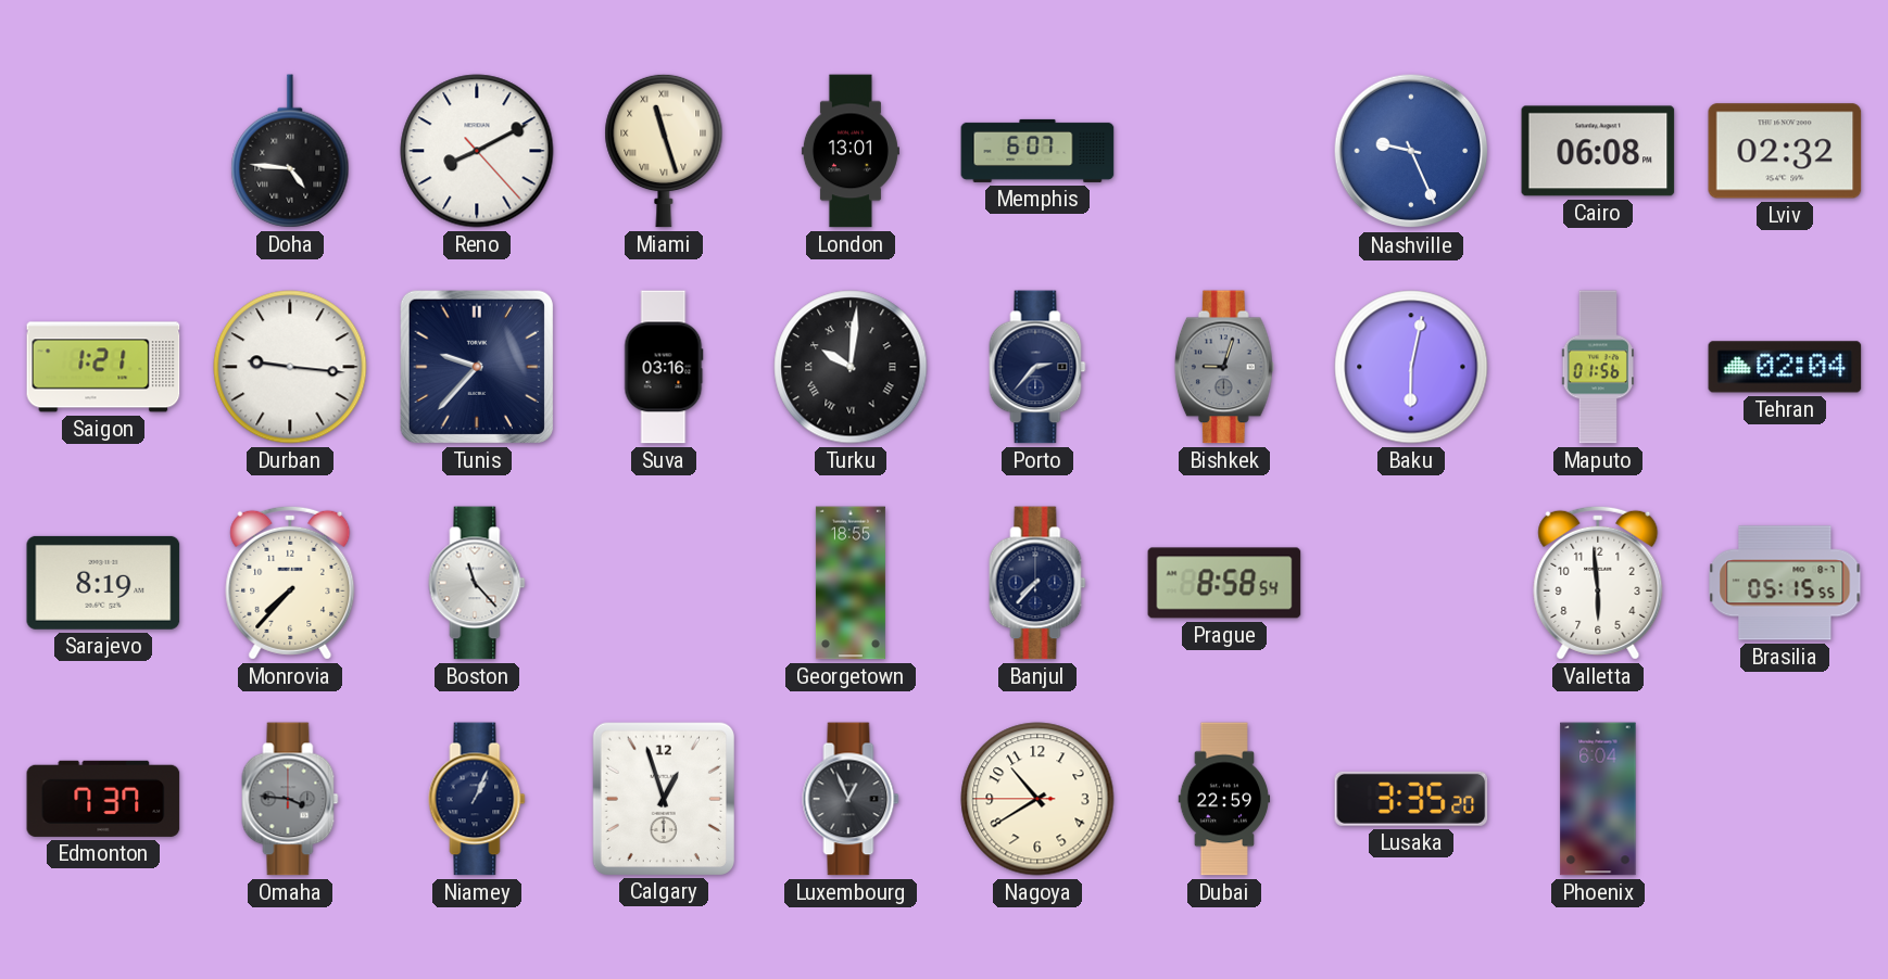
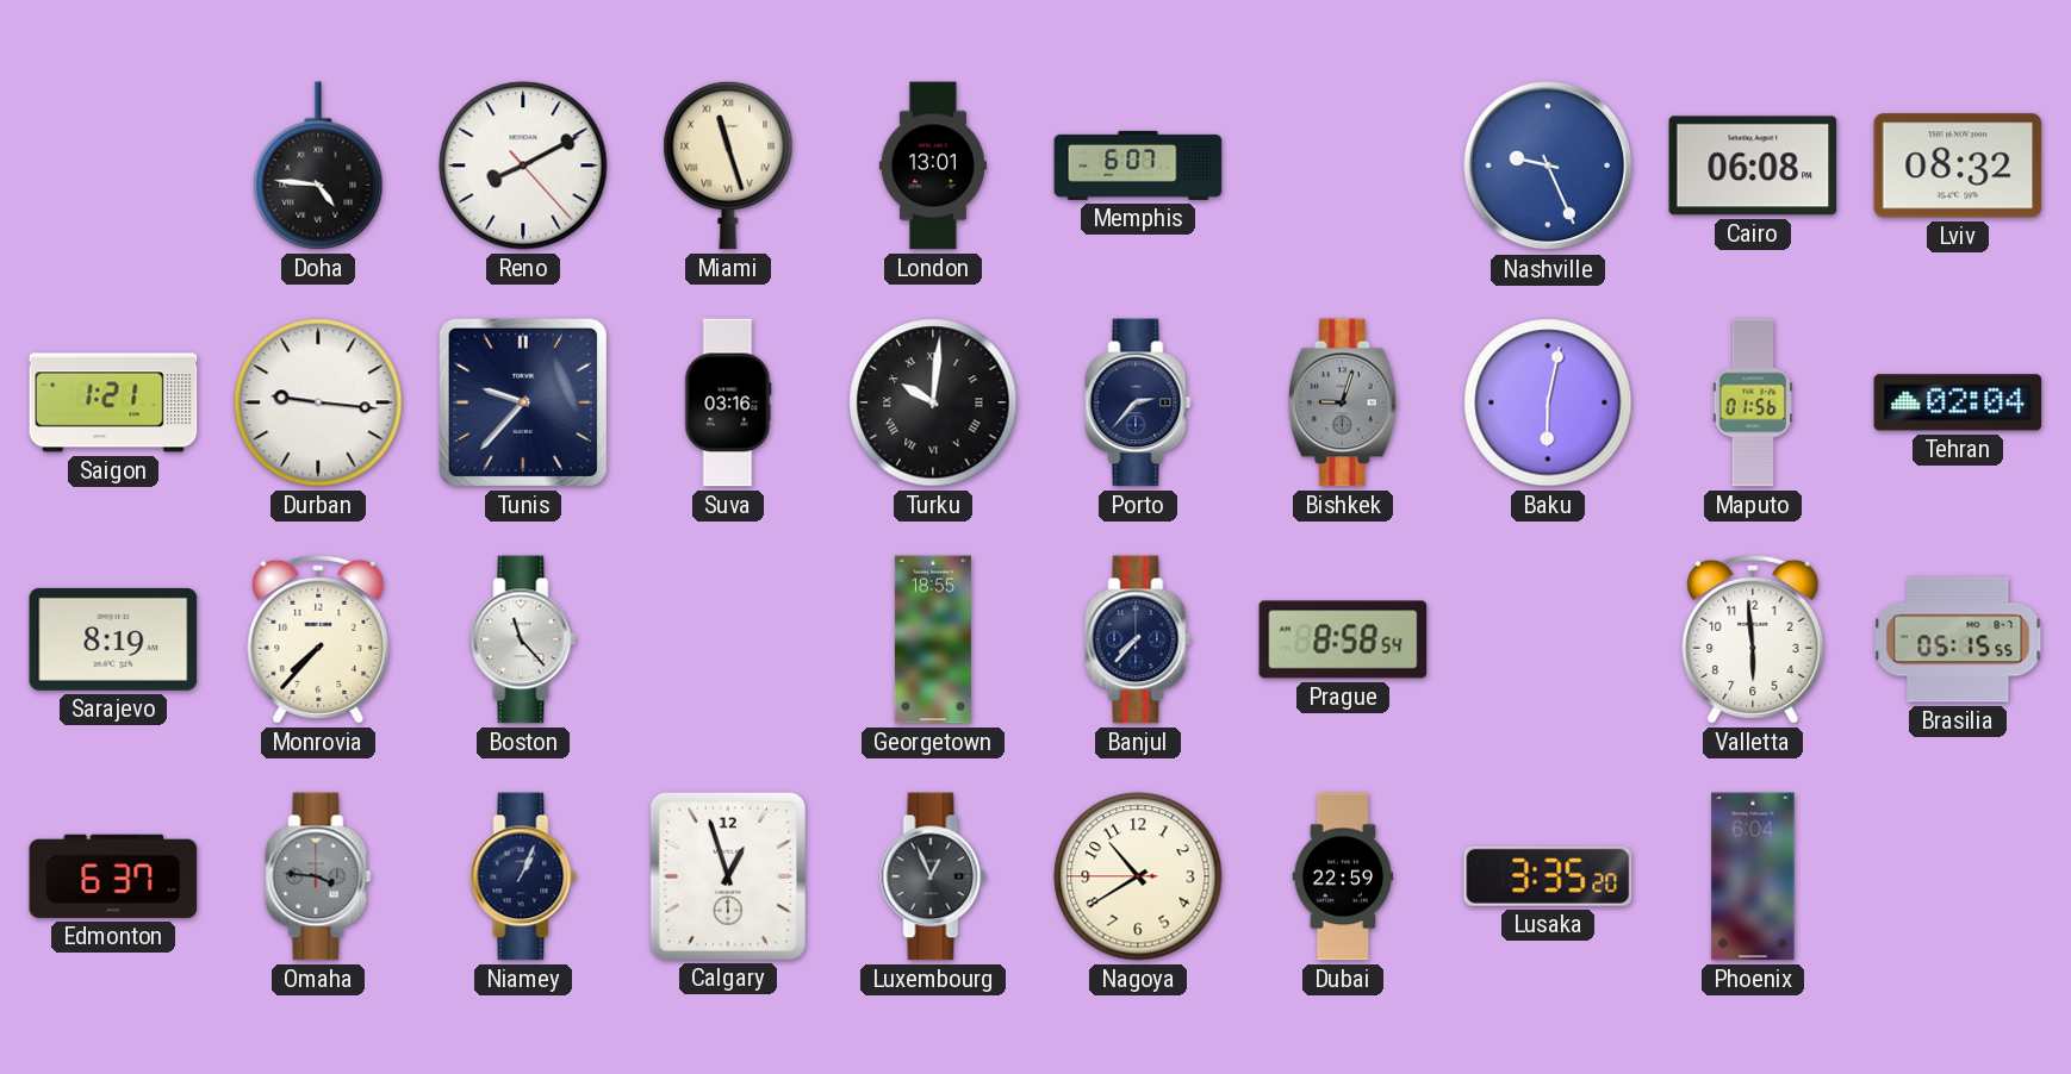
Lviv: 02:32 -> 08:32
Edmonton: 7:37 -> 6:37
